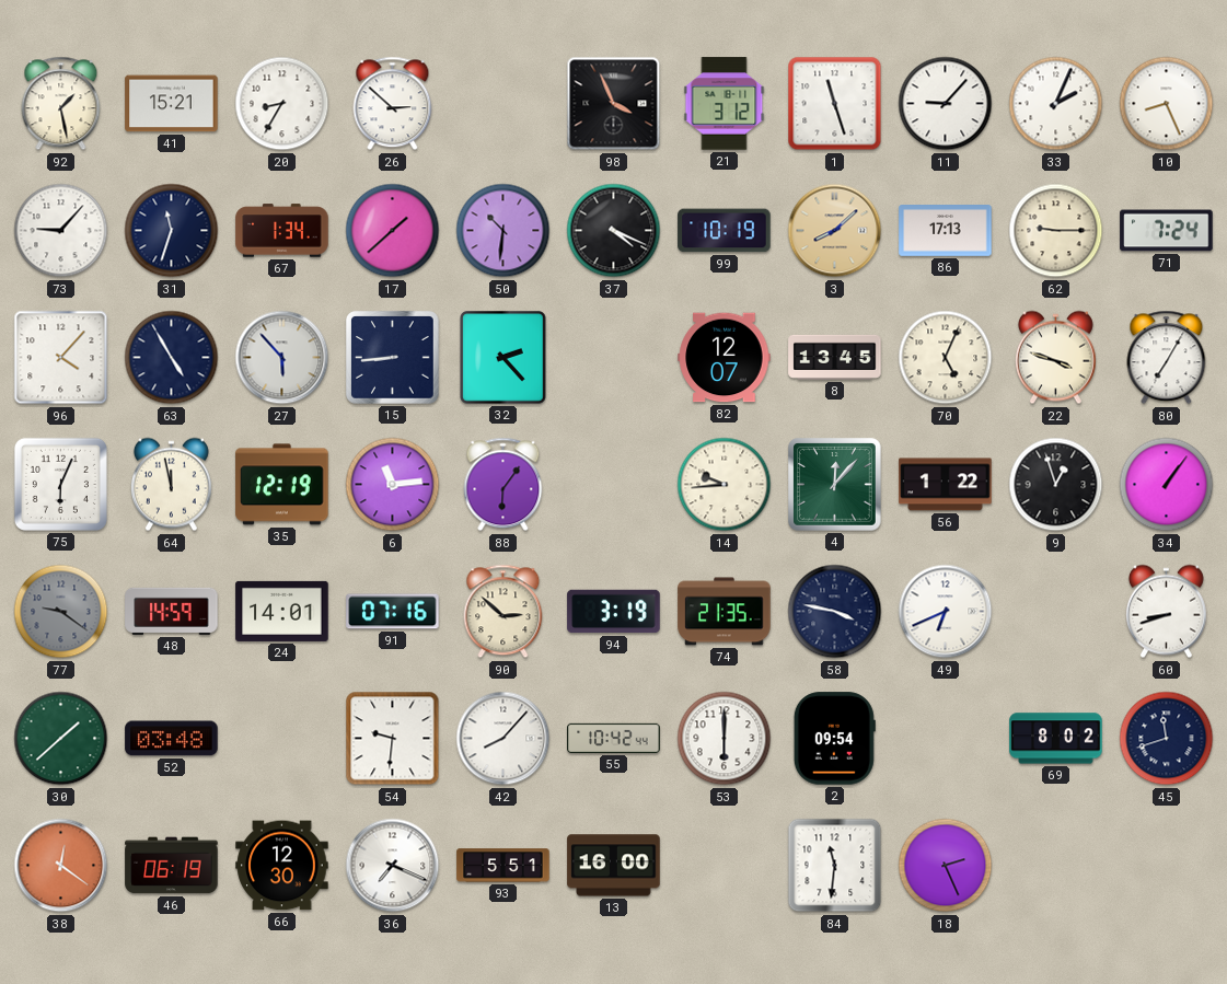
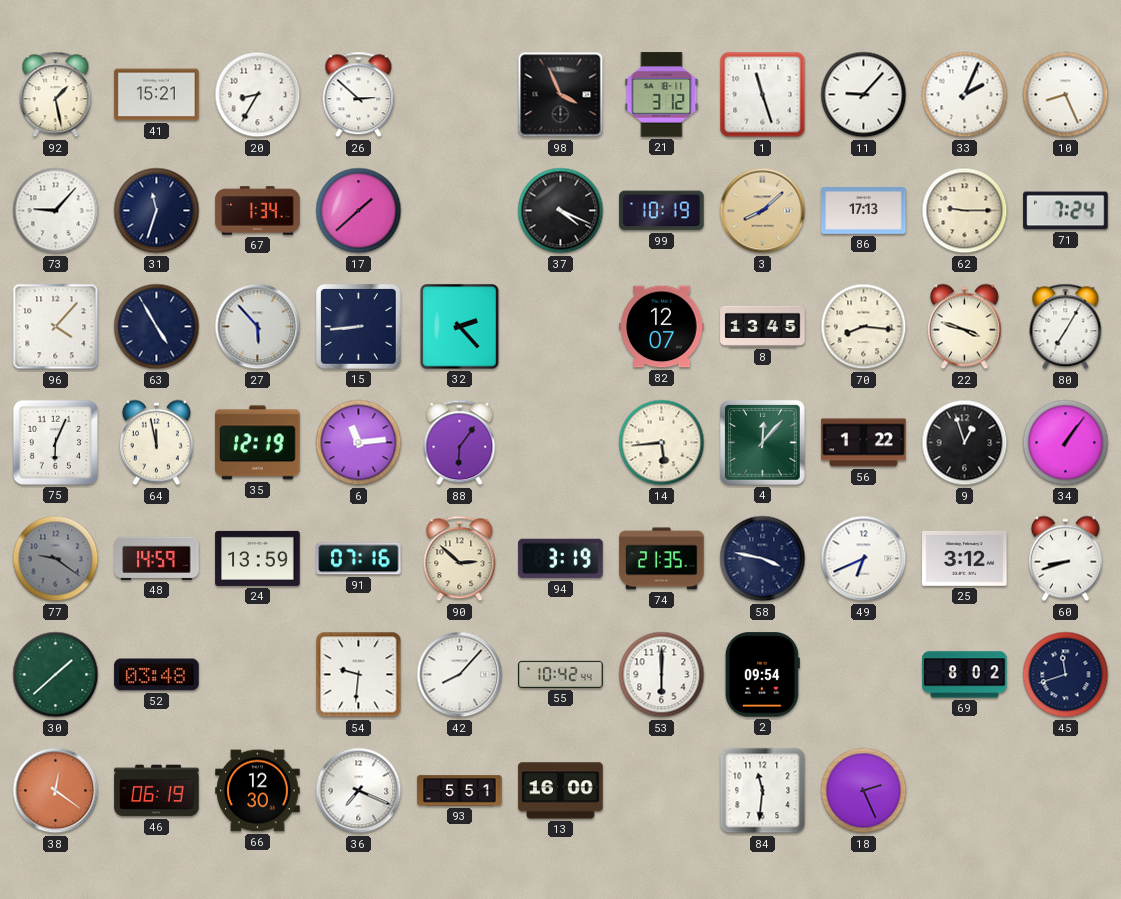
50: 10:31 -> none
70: 5:04 -> 8:16
14: 9:44 -> 5:44
24: 14:01 -> 13:59
25: none -> 3:12
